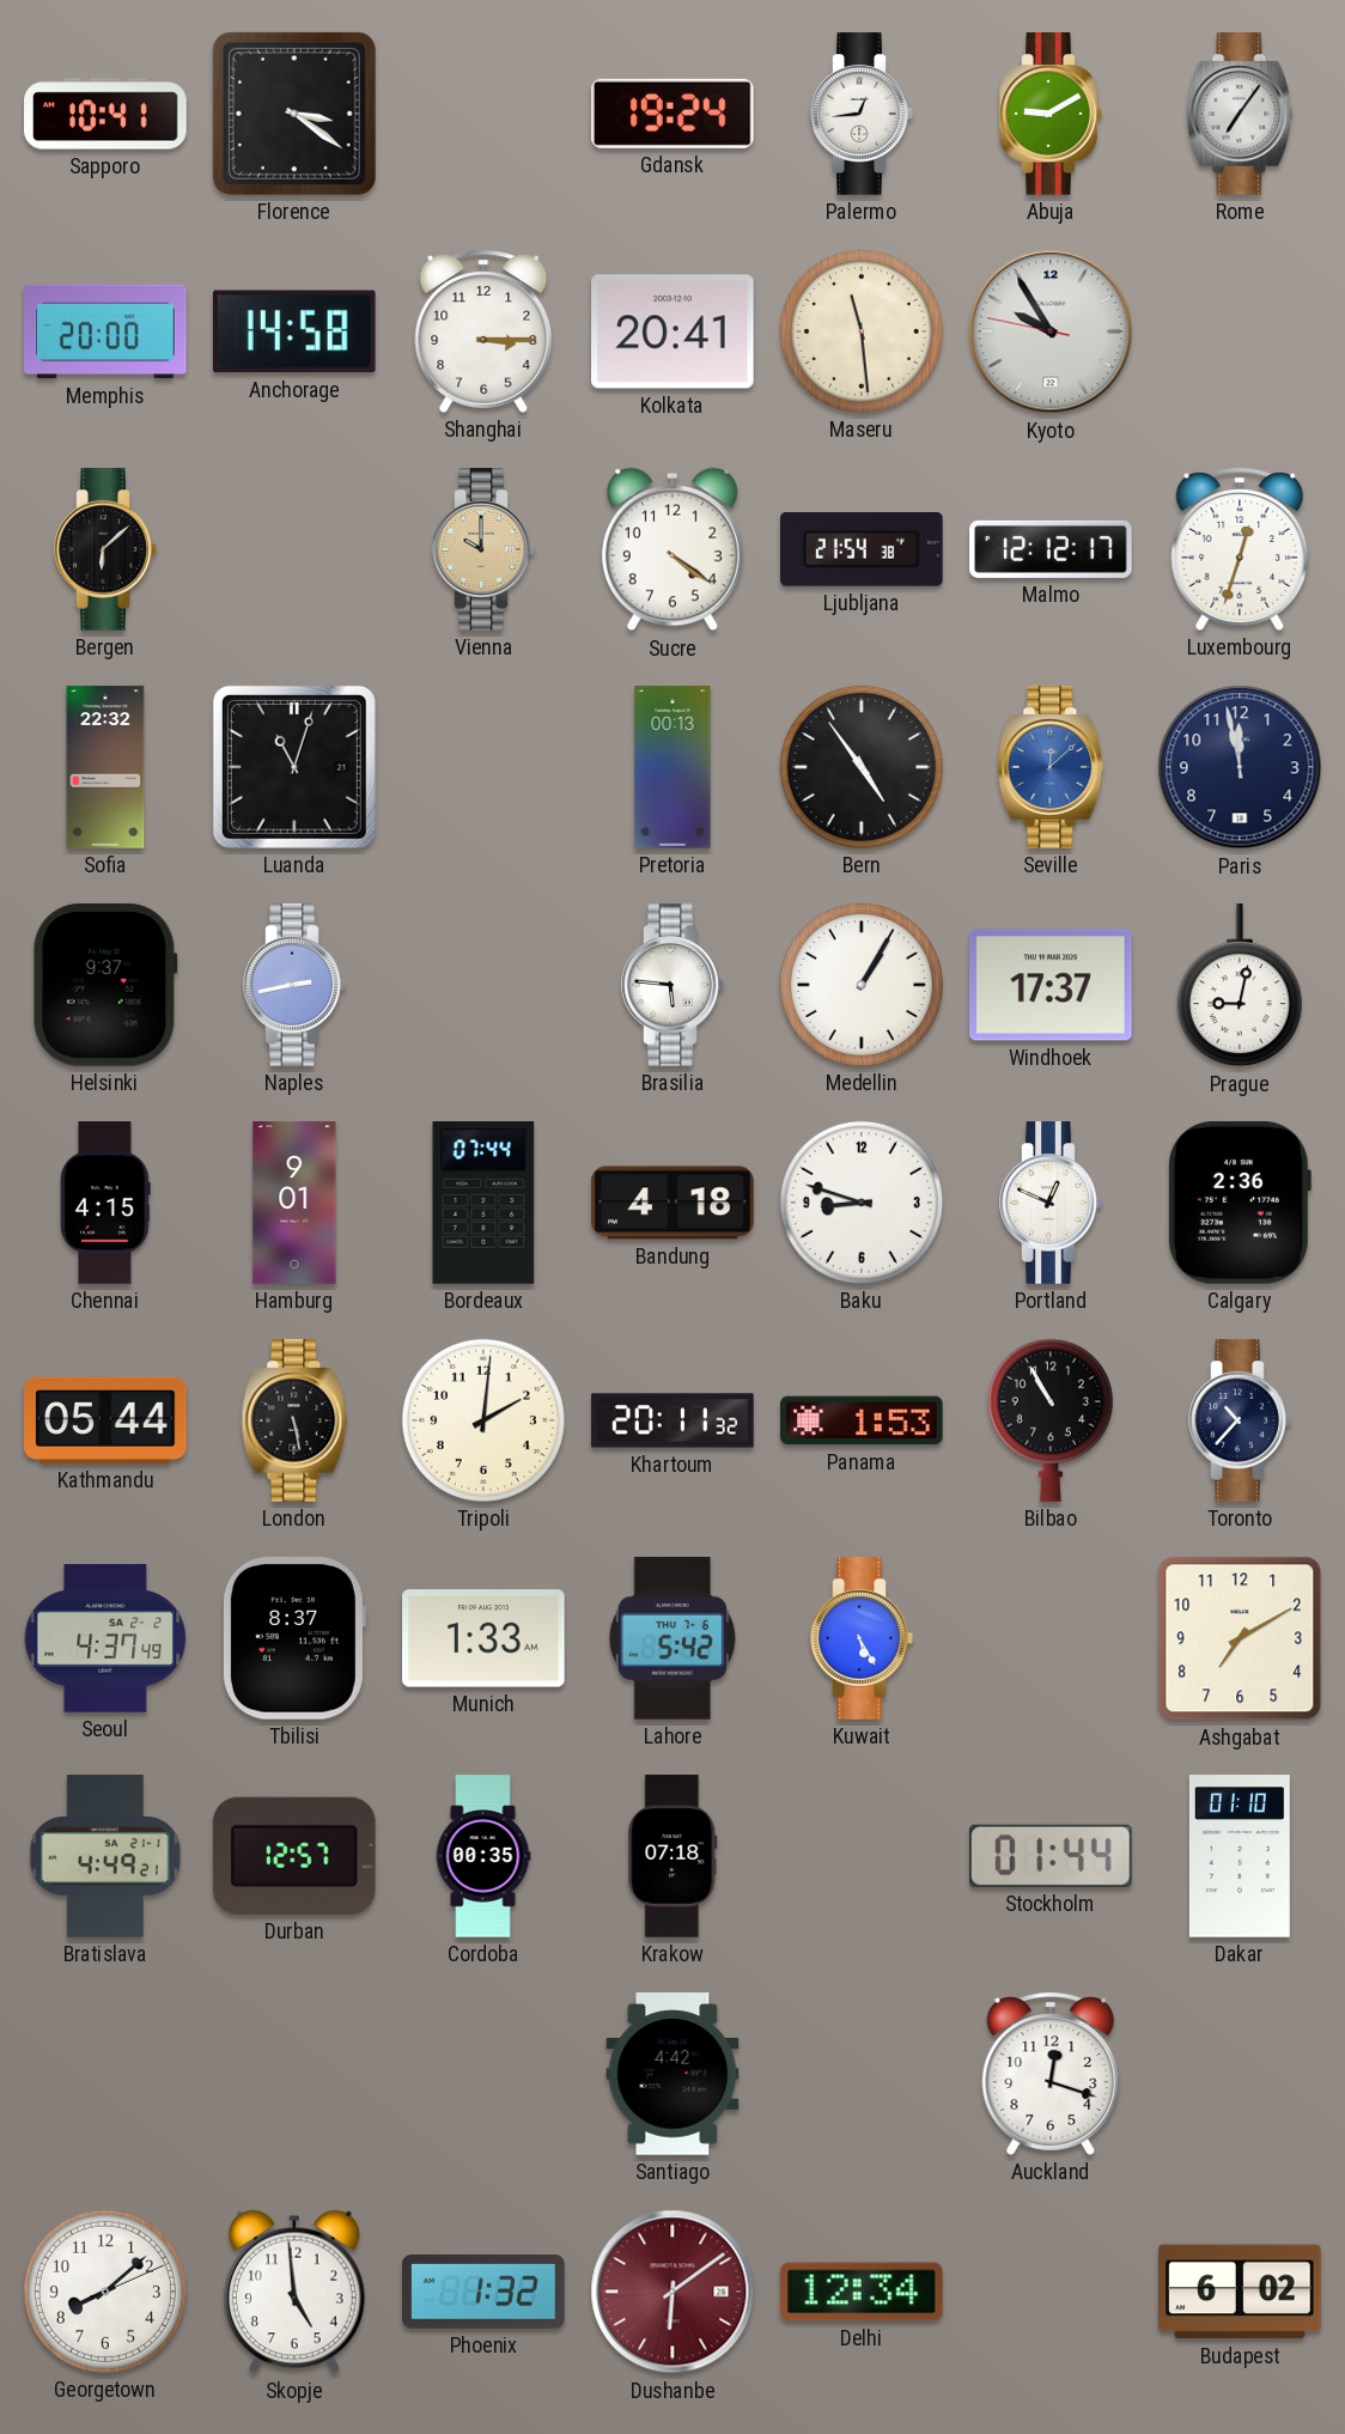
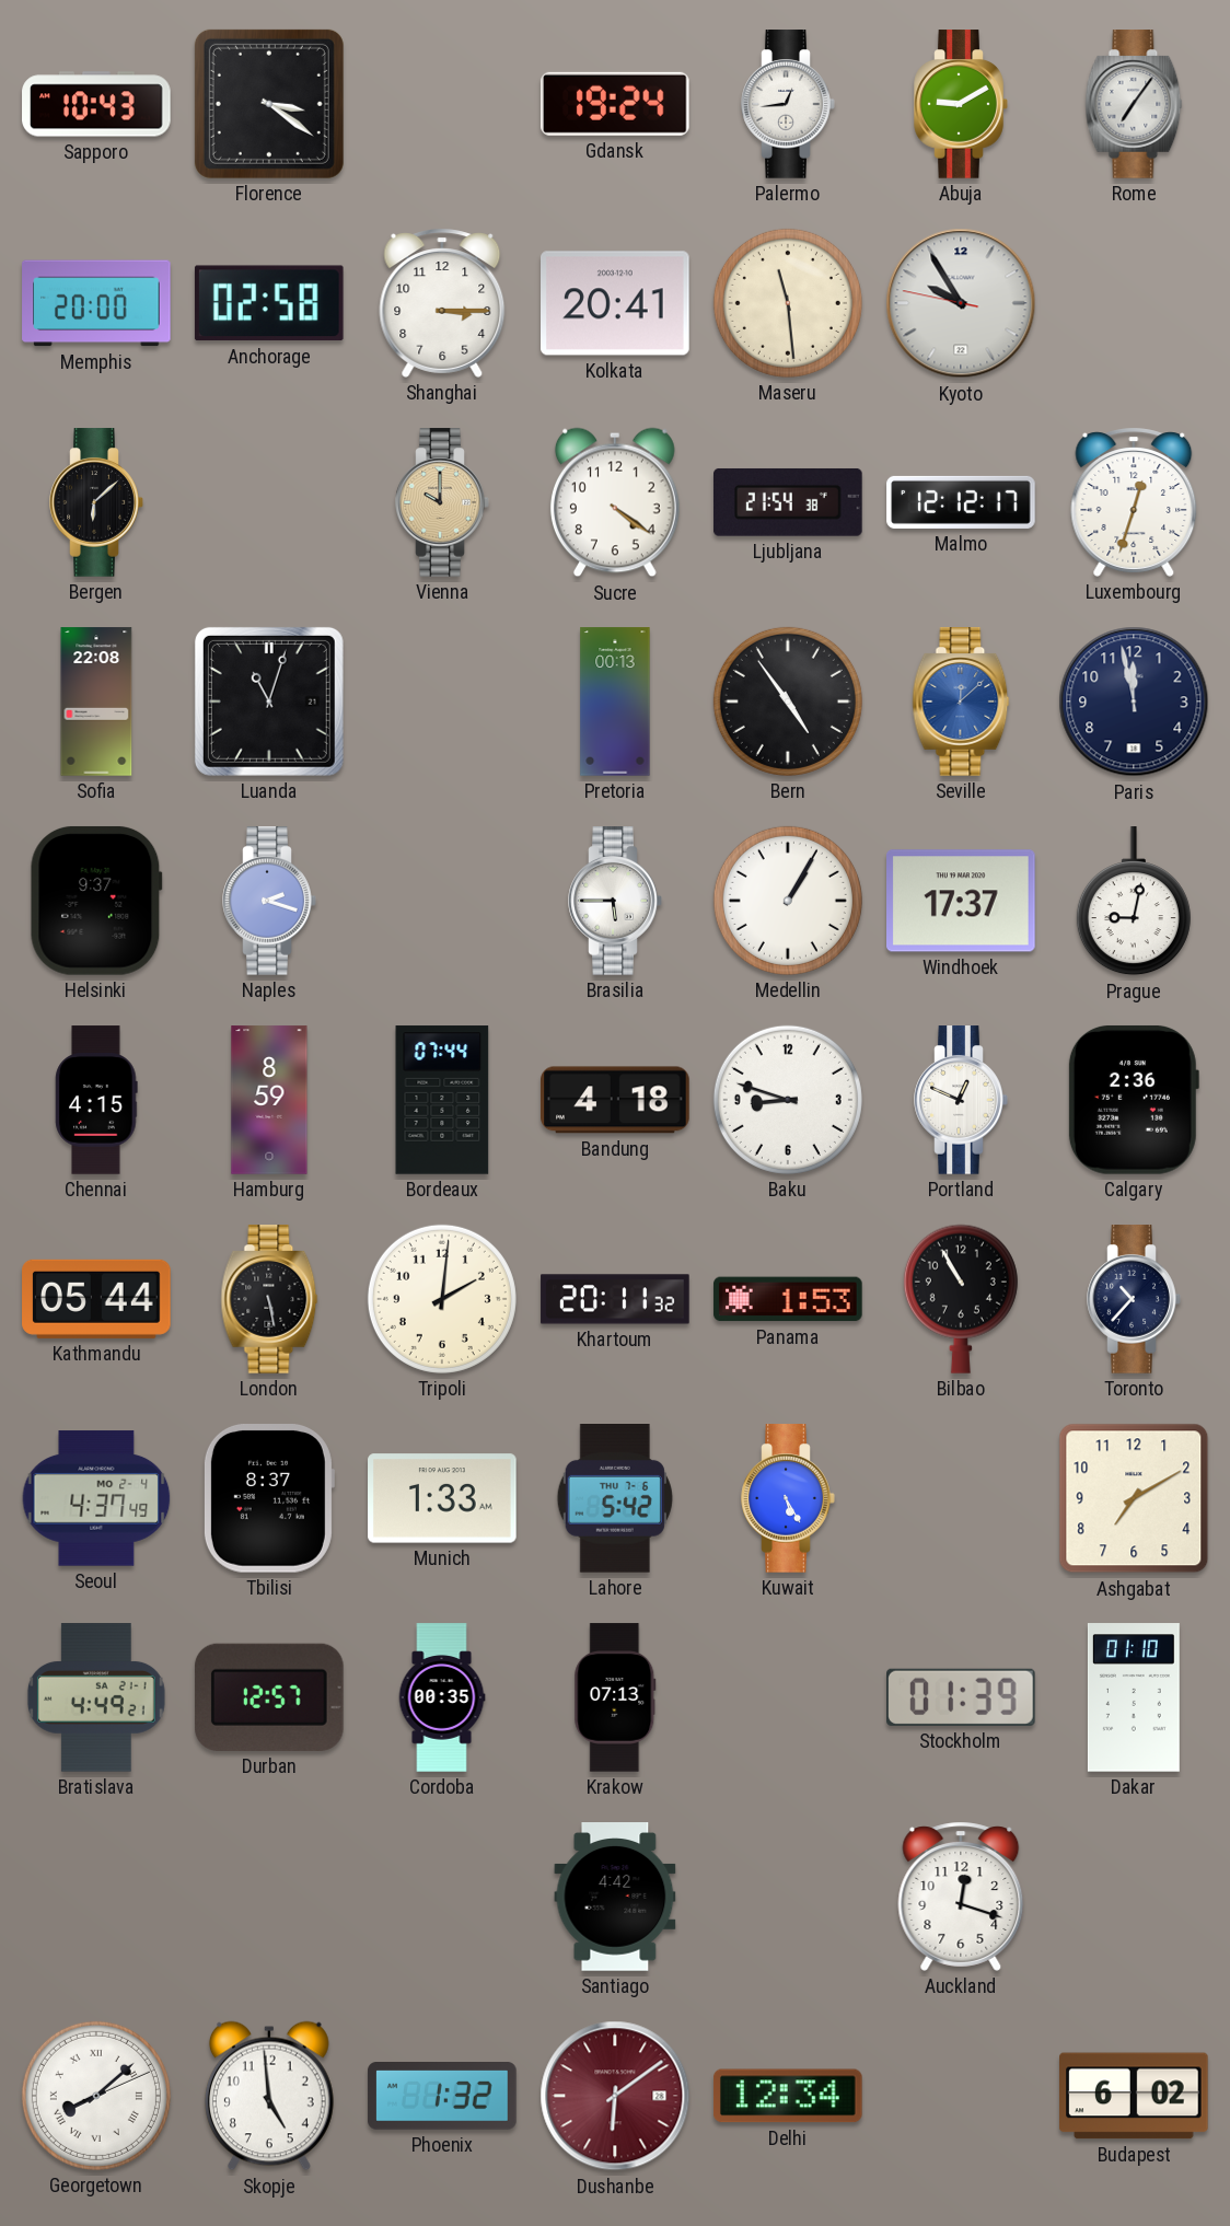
Sapporo: 10:41 -> 10:43
Anchorage: 14:58 -> 02:58
Sofia: 22:32 -> 22:08
Naples: 2:43 -> 2:18
Brasilia: 5:46 -> 5:45
Hamburg: 9:01 -> 8:59
Seoul date: SA 2-2 -> MO 2-4
Krakow: 07:18 -> 07:13
Stockholm: 01:44 -> 01:39
Georgetown numerals: Arabic -> Roman
